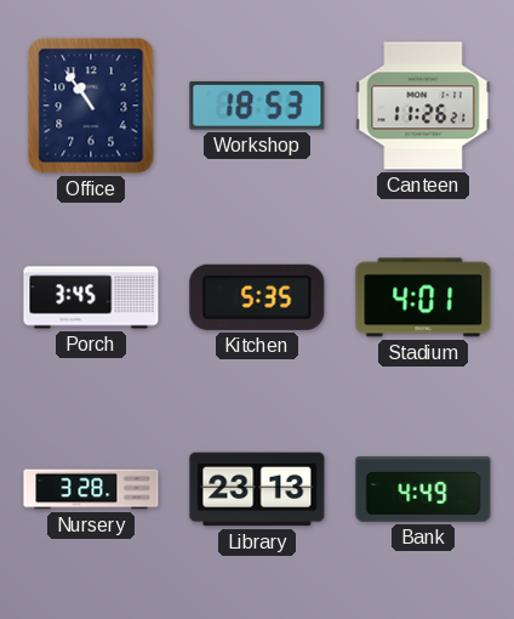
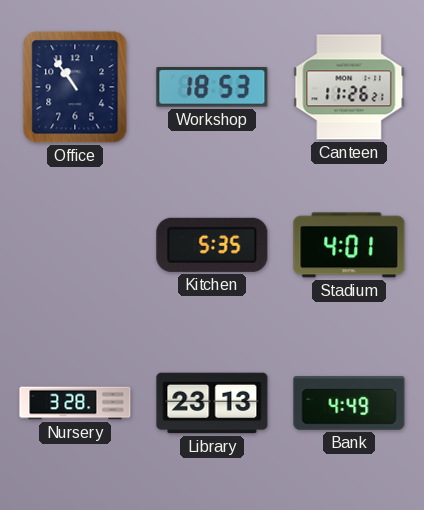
Porch: 3:45 -> none
